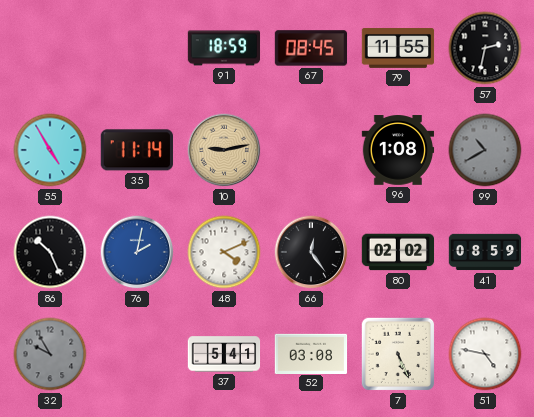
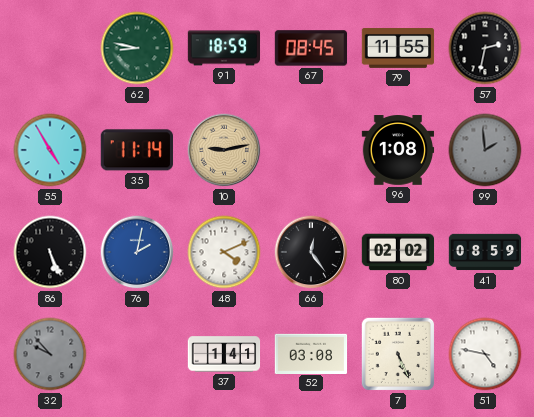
62: none -> 8:47
99: 10:40 -> 1:59
86: 10:26 -> 5:26
32: 9:55 -> 9:53
37: 5:41 -> 1:41
